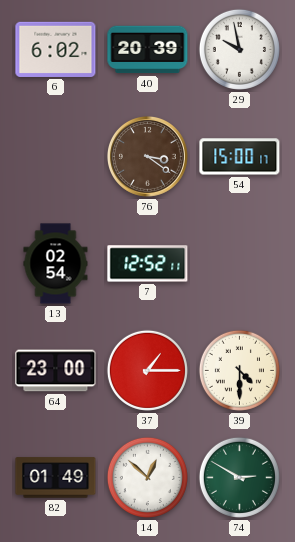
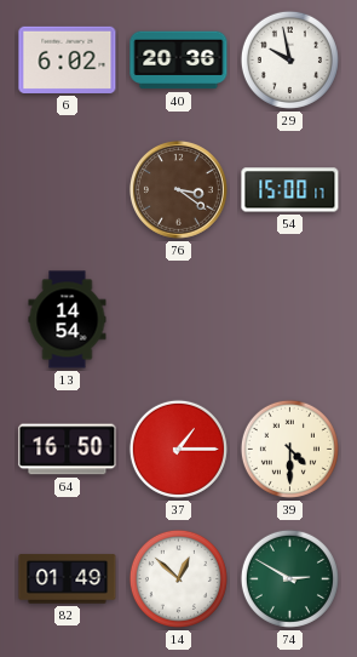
40: 20:39 -> 20:36
13: 02:54 -> 14:54
7: 12:52 -> none
64: 23:00 -> 16:50
